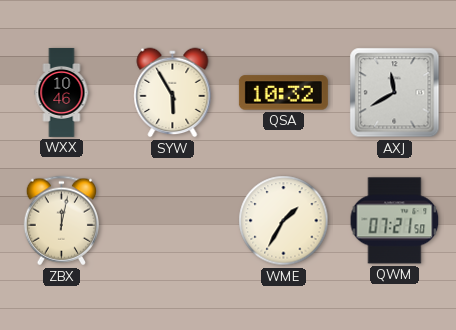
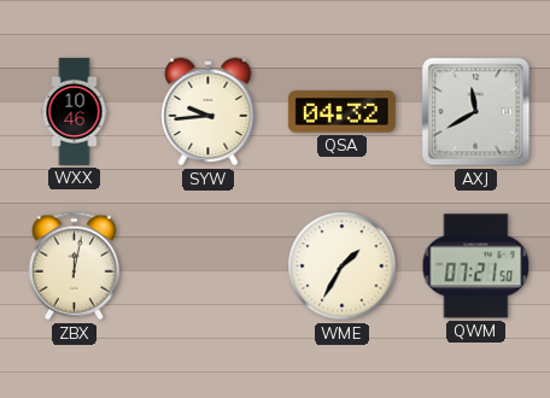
SYW: 5:55 -> 9:44
QSA: 10:32 -> 04:32
